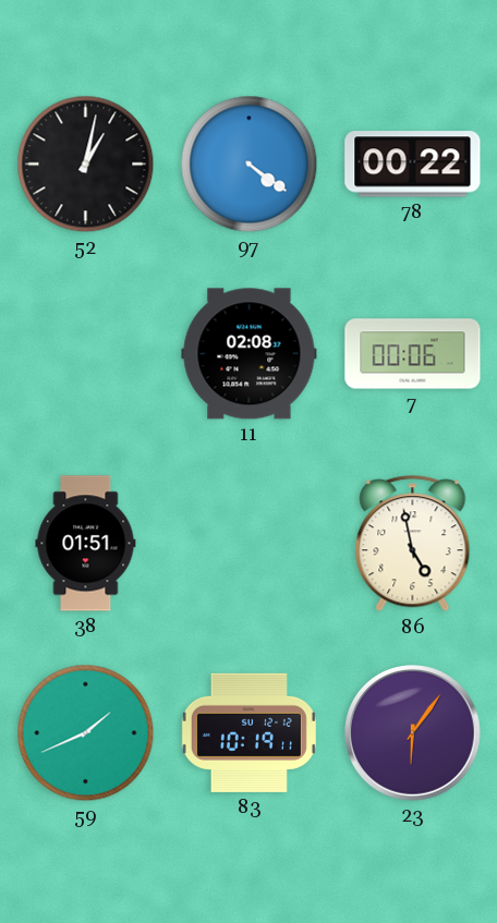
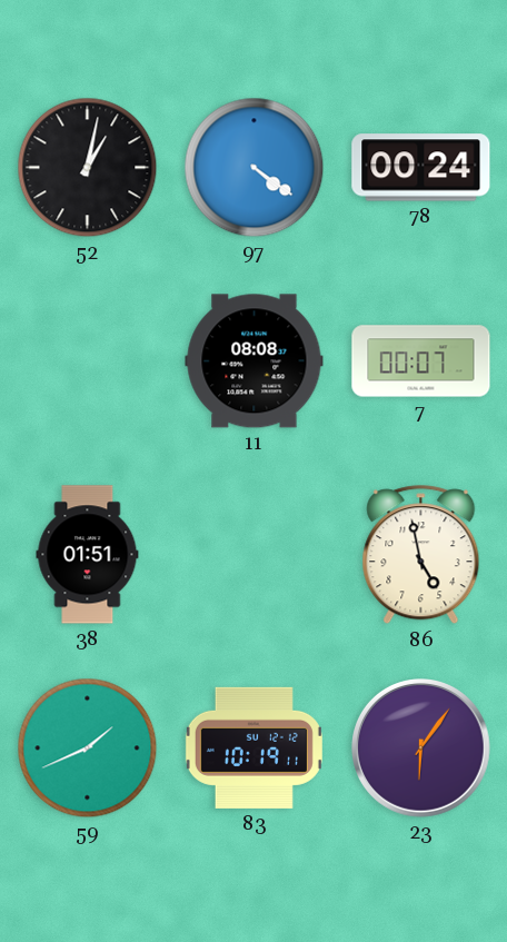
78: 00:22 -> 00:24
11: 02:08 -> 08:08
7: 00:06 -> 00:07
